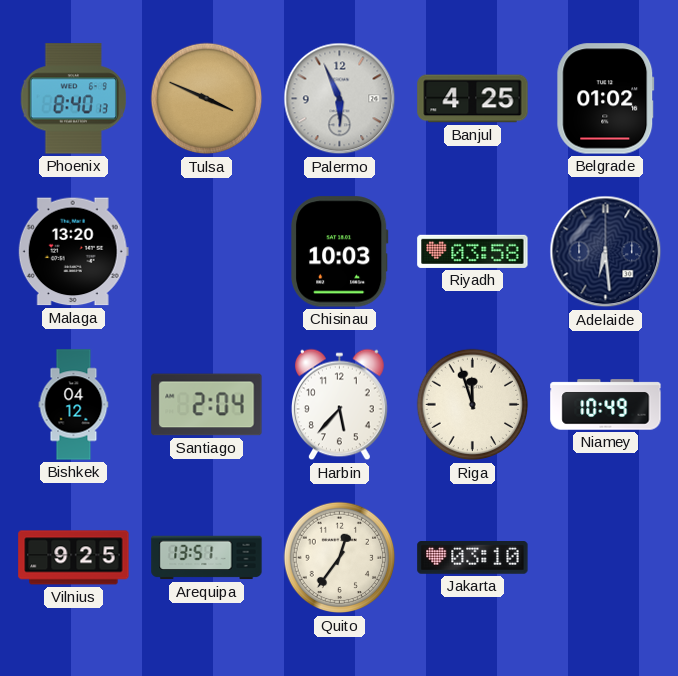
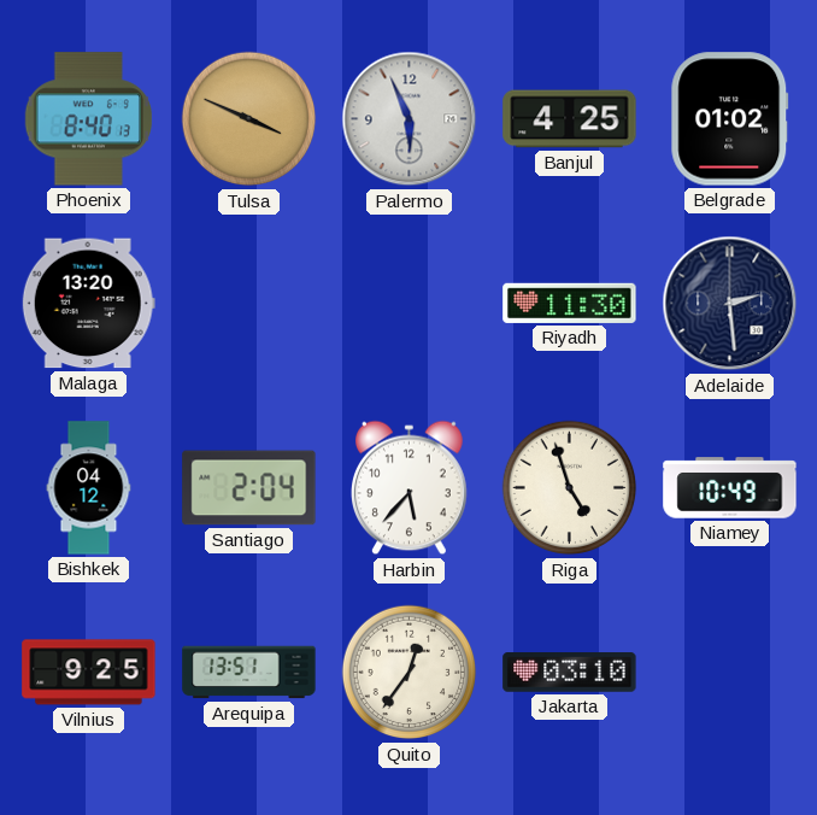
Chisinau: 10:03 -> none
Riyadh: 03:58 -> 11:30
Adelaide: 6:29 -> 2:29
Riga: 11:57 -> 4:57
